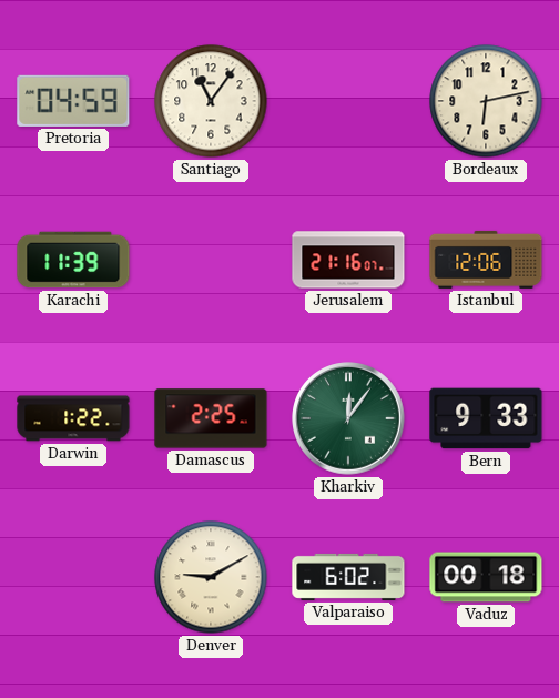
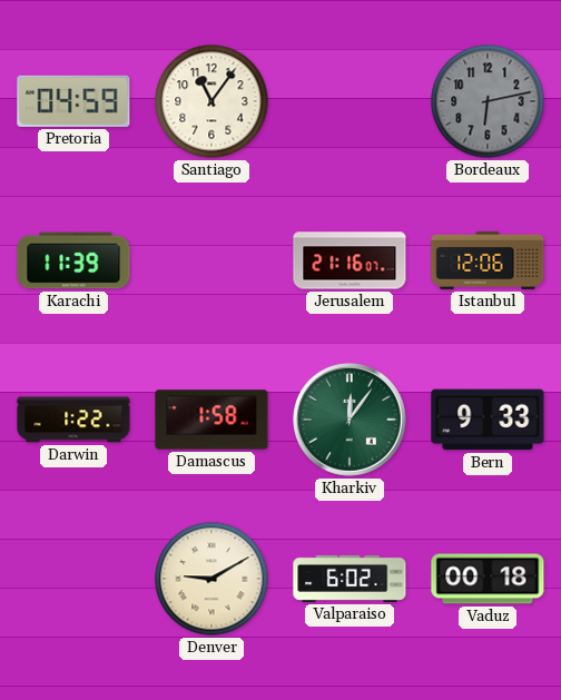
Bordeaux dial: cream -> grey
Damascus: 2:25 -> 1:58
